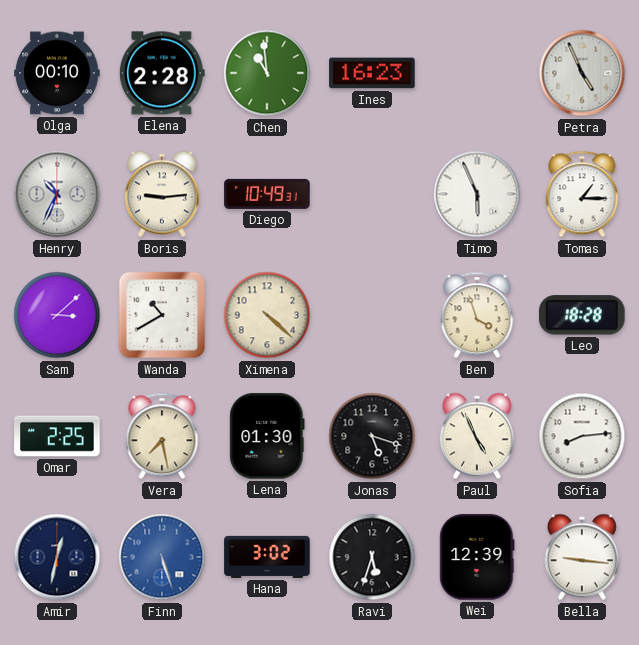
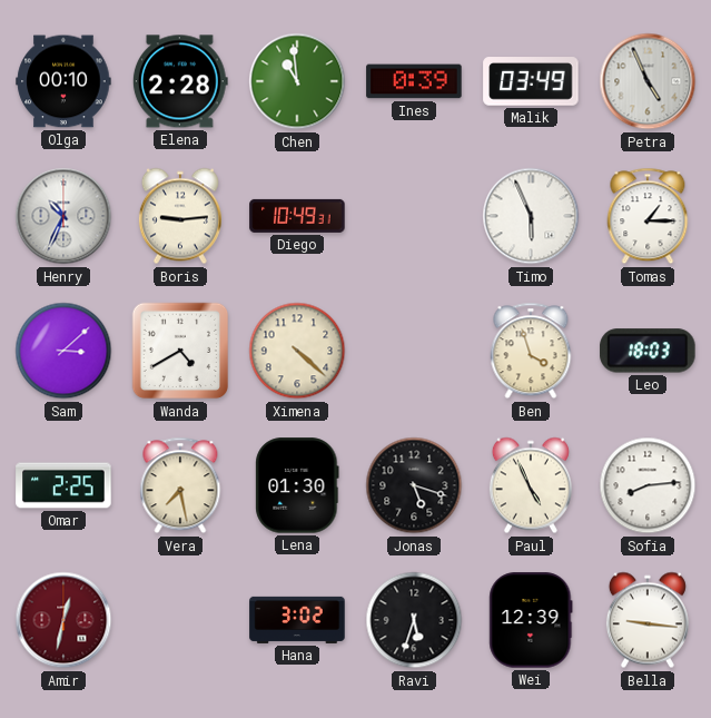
Ines: 16:23 -> 0:39
Malik: none -> 03:49
Wanda: 10:40 -> 4:40
Leo: 18:28 -> 18:03
Amir dial: navy -> burgundy
Finn: 5:27 -> none
